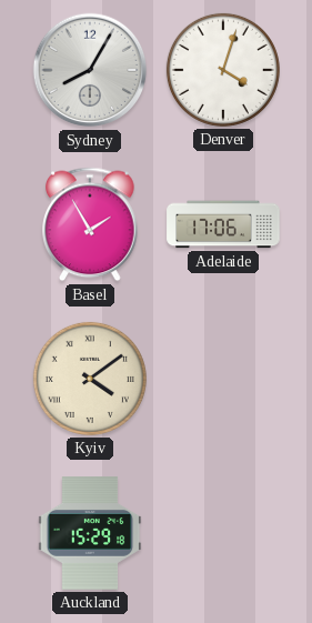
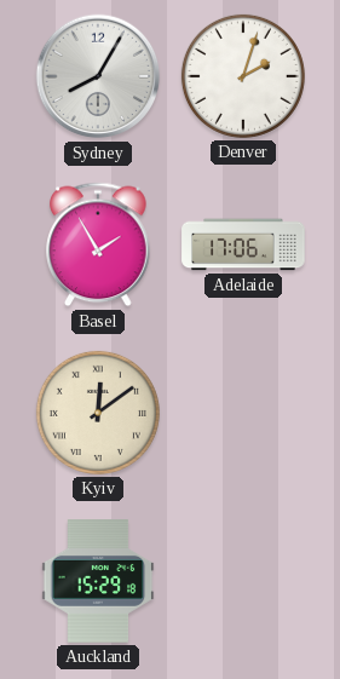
Denver: 4:03 -> 2:03
Kyiv: 4:09 -> 12:09
